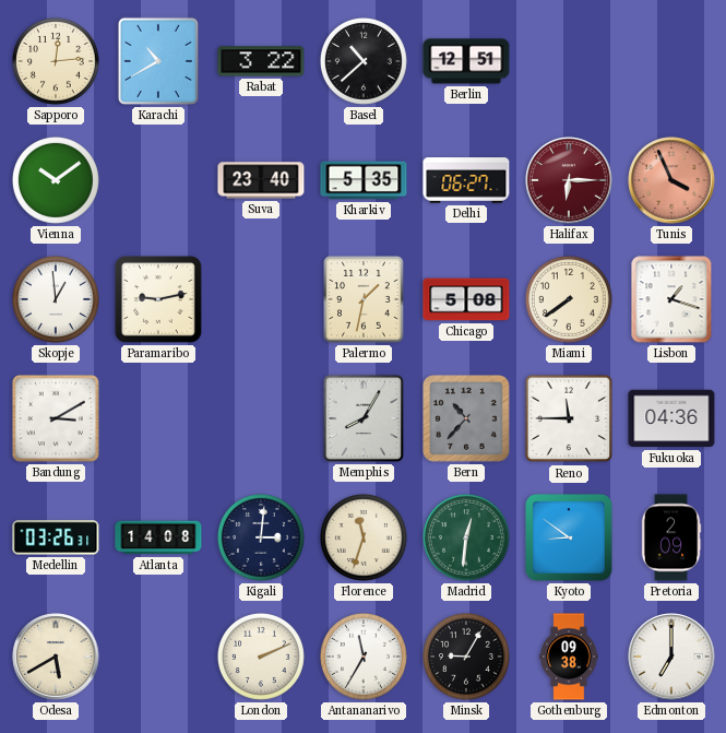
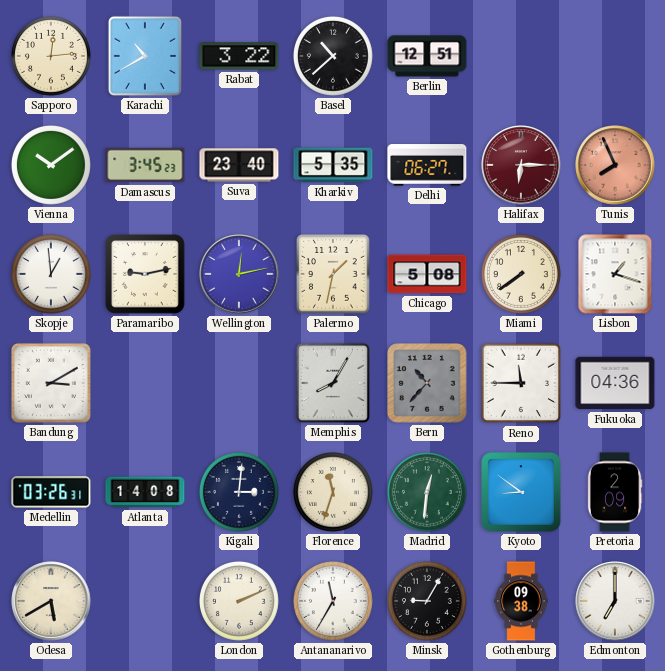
Damascus: none -> 3:45
Tunis: 3:56 -> 7:56
Wellington: none -> 12:13
